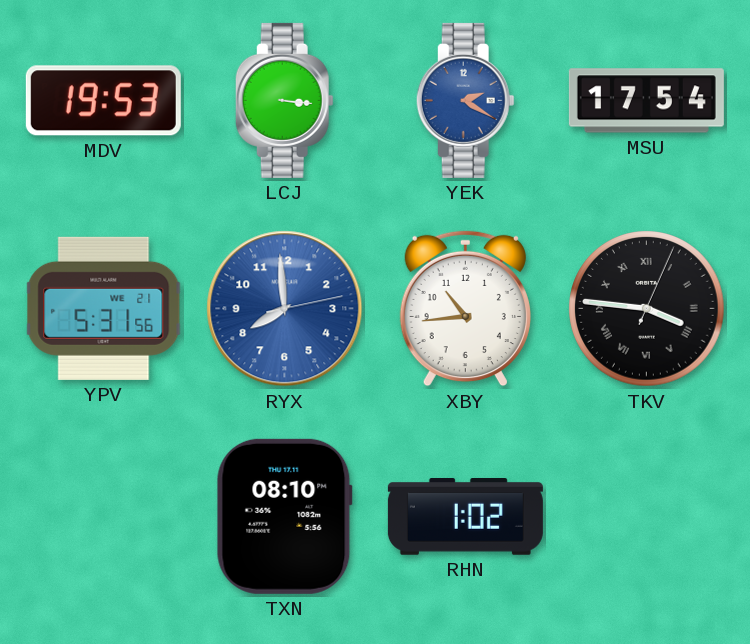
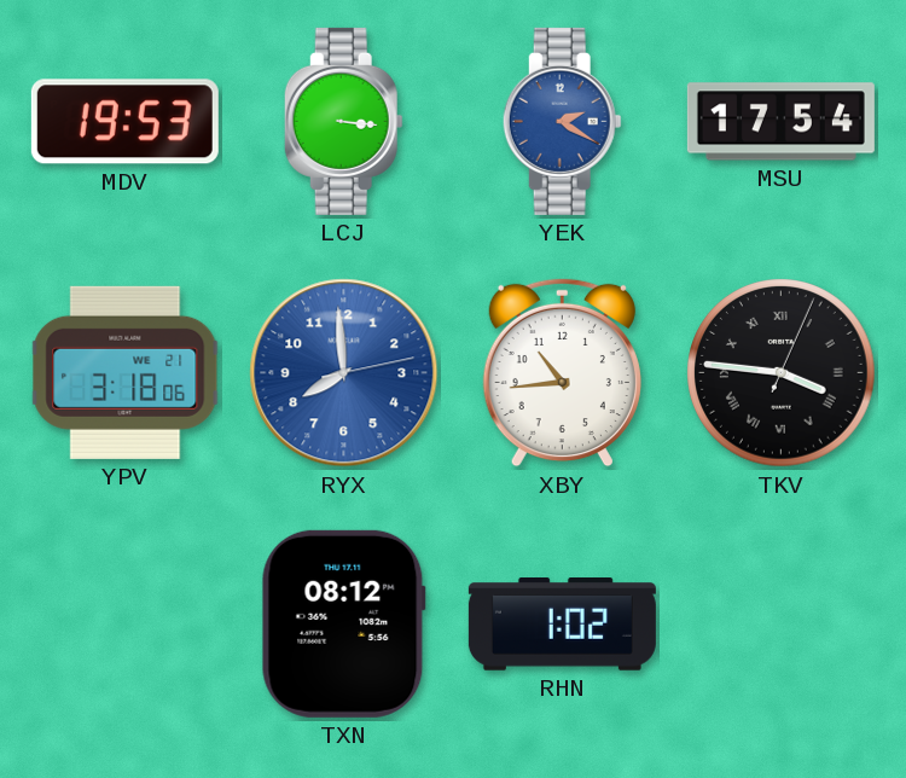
YPV: 5:31 -> 3:18
TXN: 08:10 -> 08:12
